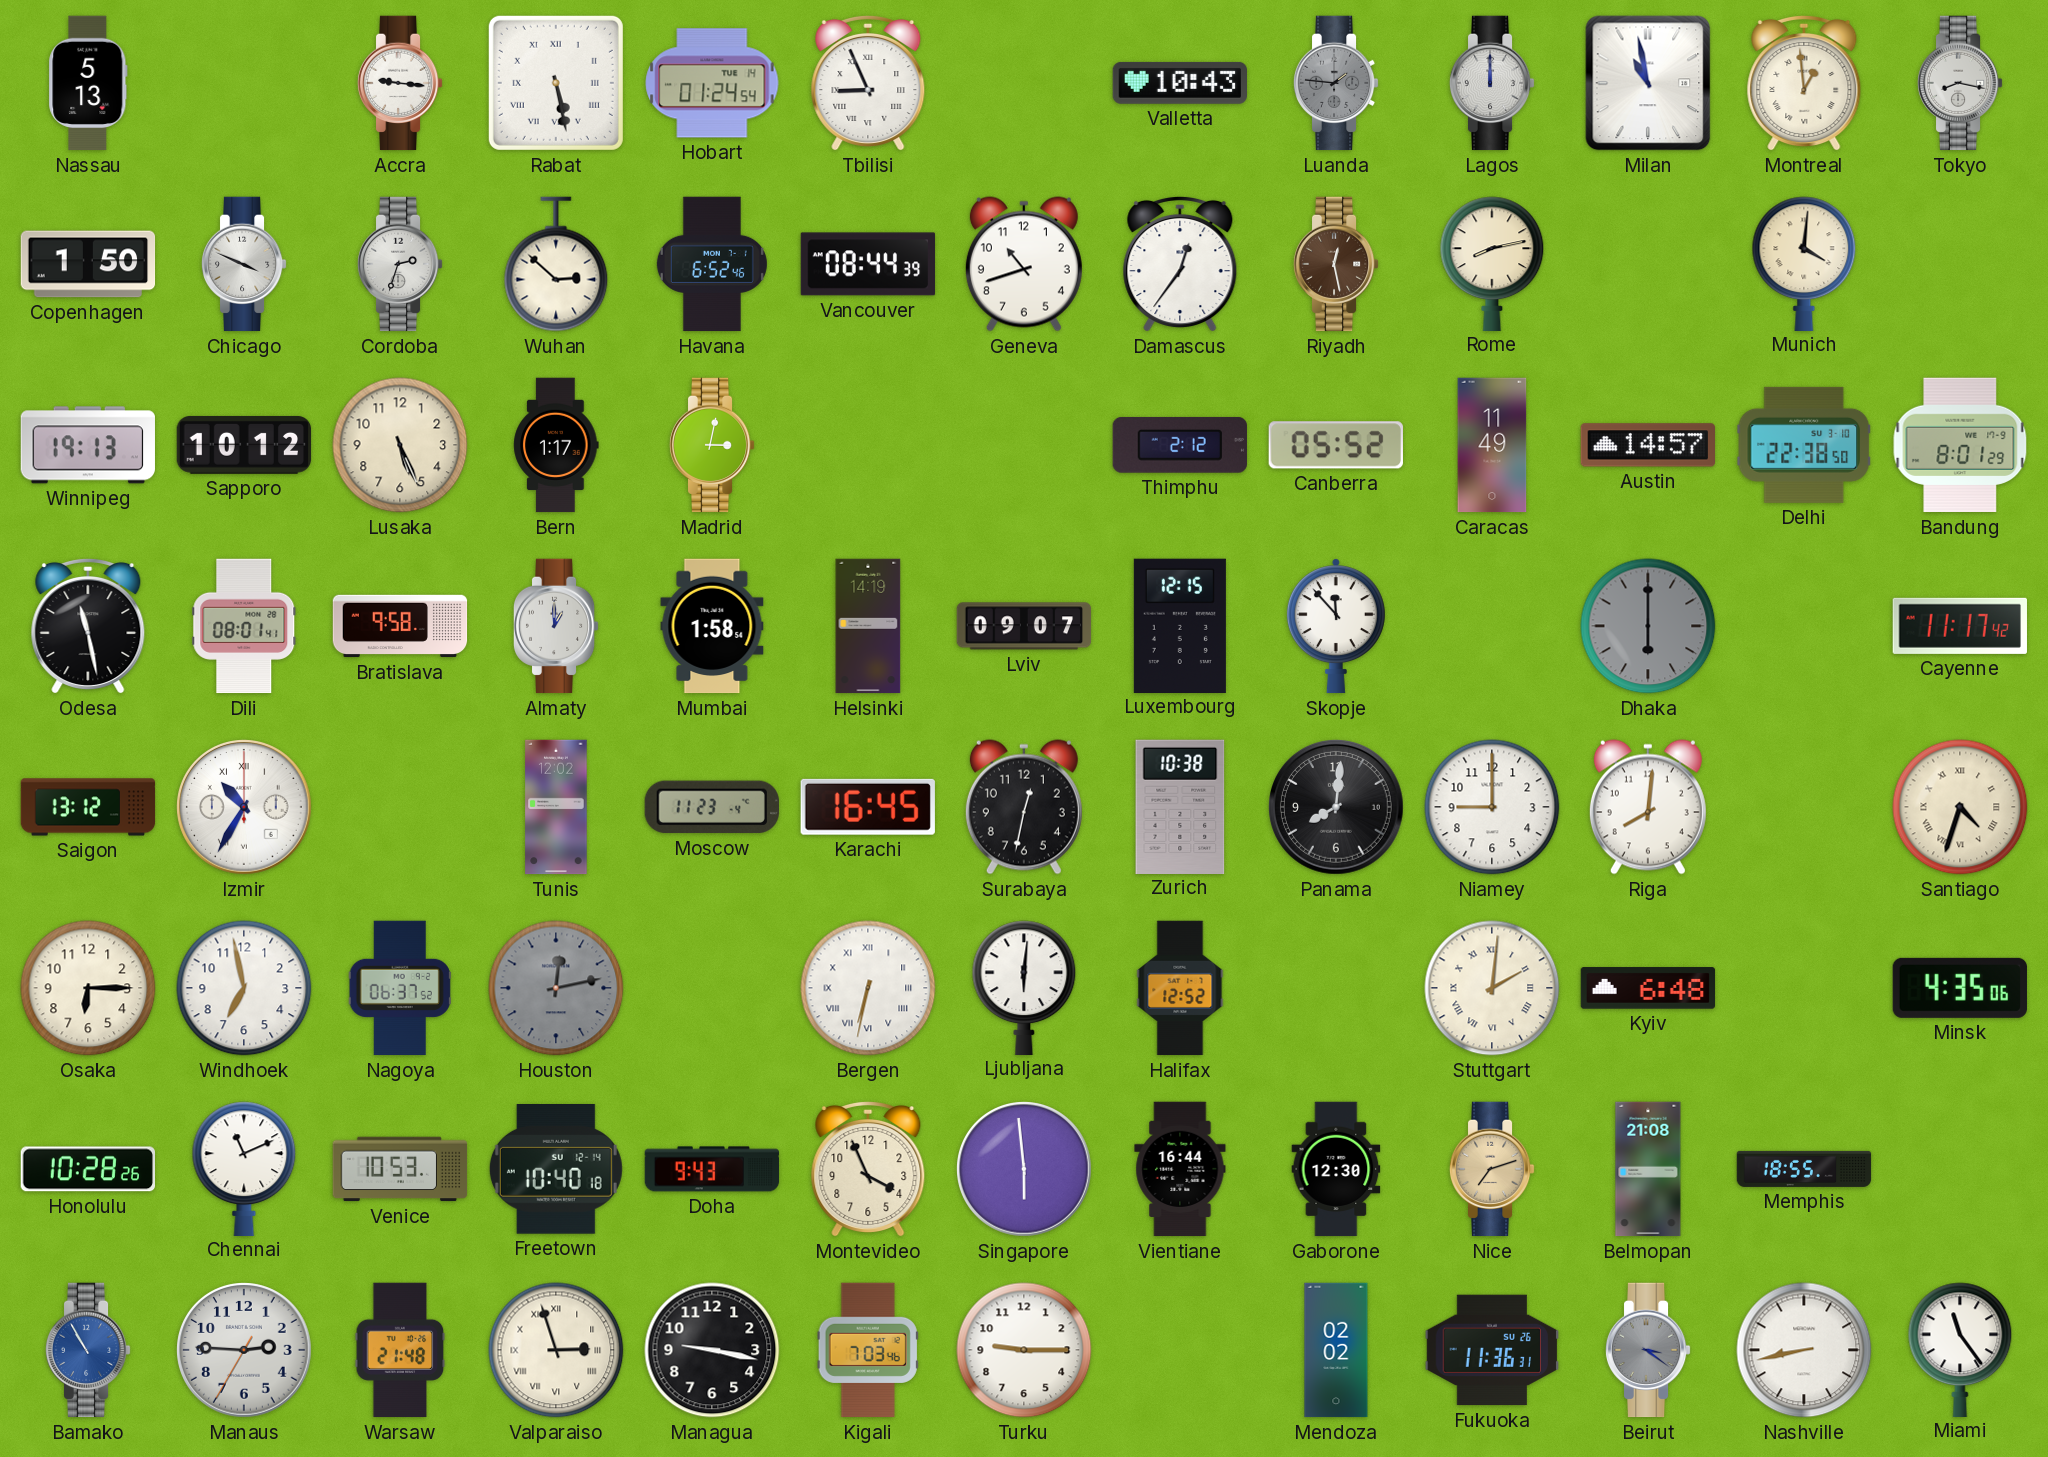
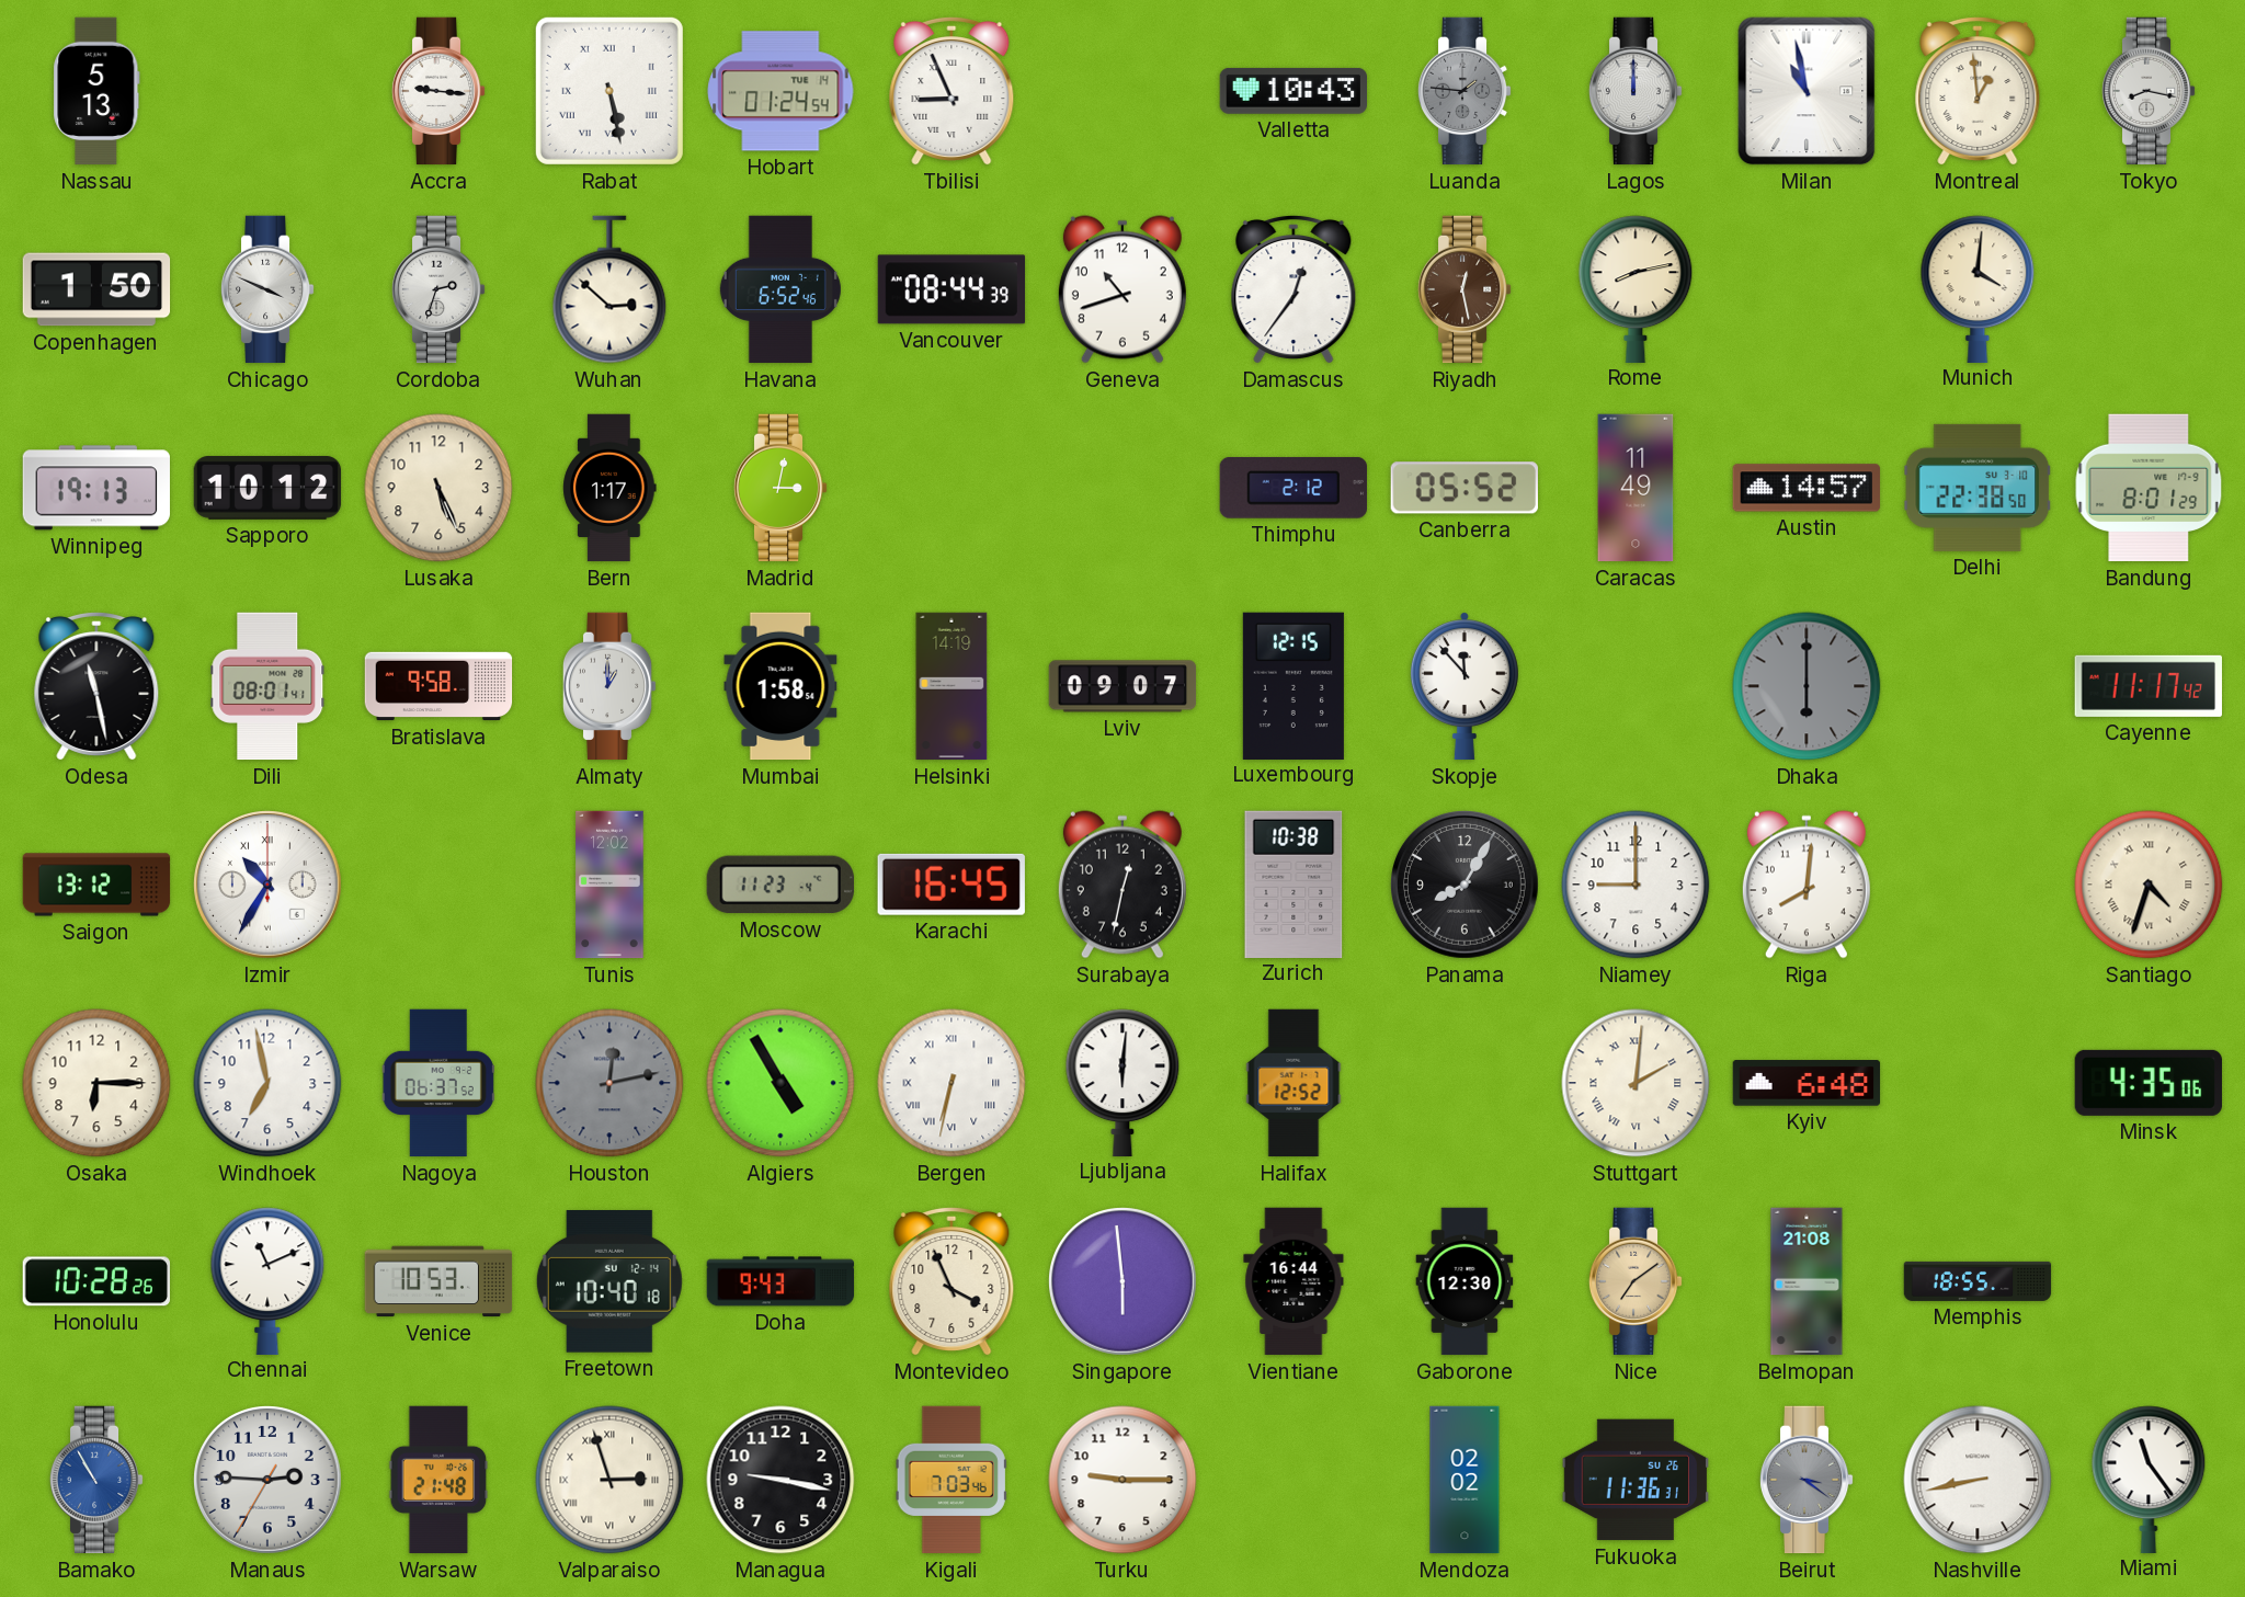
Panama: 8:01 -> 8:05
Algiers: none -> 4:55
Nice: 7:12 -> 7:09
